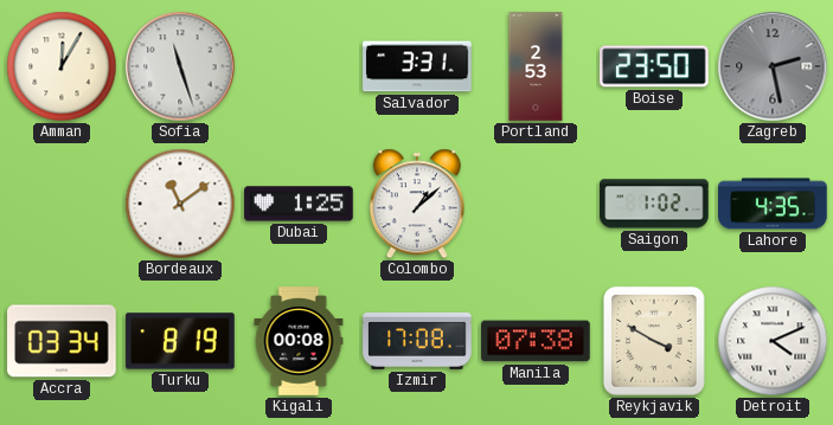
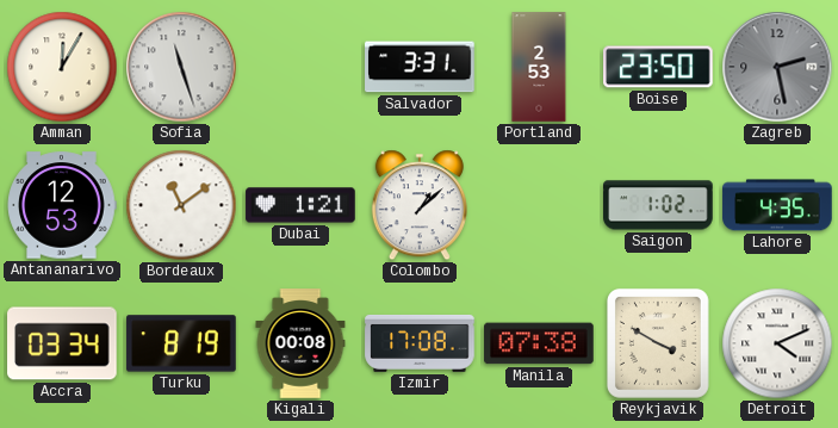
Antananarivo: none -> 12:53
Dubai: 1:25 -> 1:21
